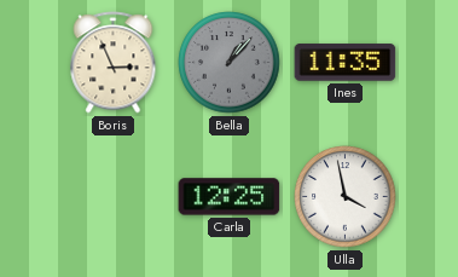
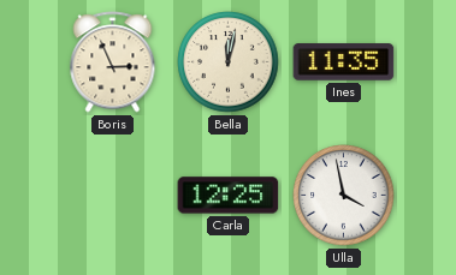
Bella: 1:07 -> 12:02
Bella dial: grey -> cream
